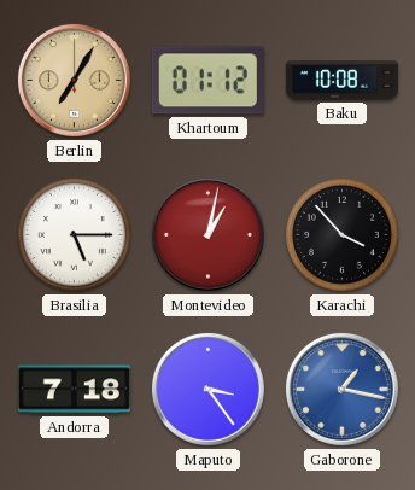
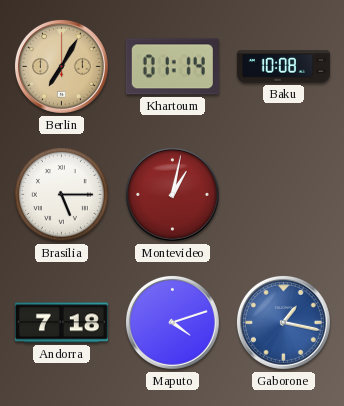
Khartoum: 01:12 -> 01:14
Karachi: 3:53 -> none
Maputo: 3:24 -> 4:12
